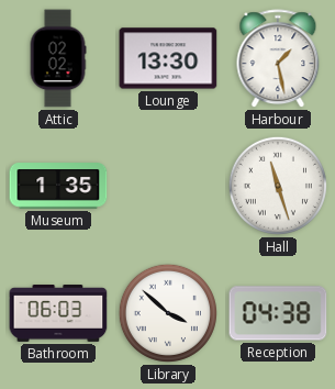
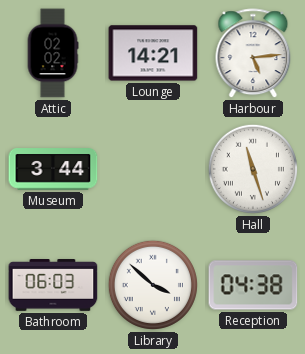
Lounge: 13:30 -> 14:21
Harbour: 1:28 -> 5:14
Museum: 1:35 -> 3:44
